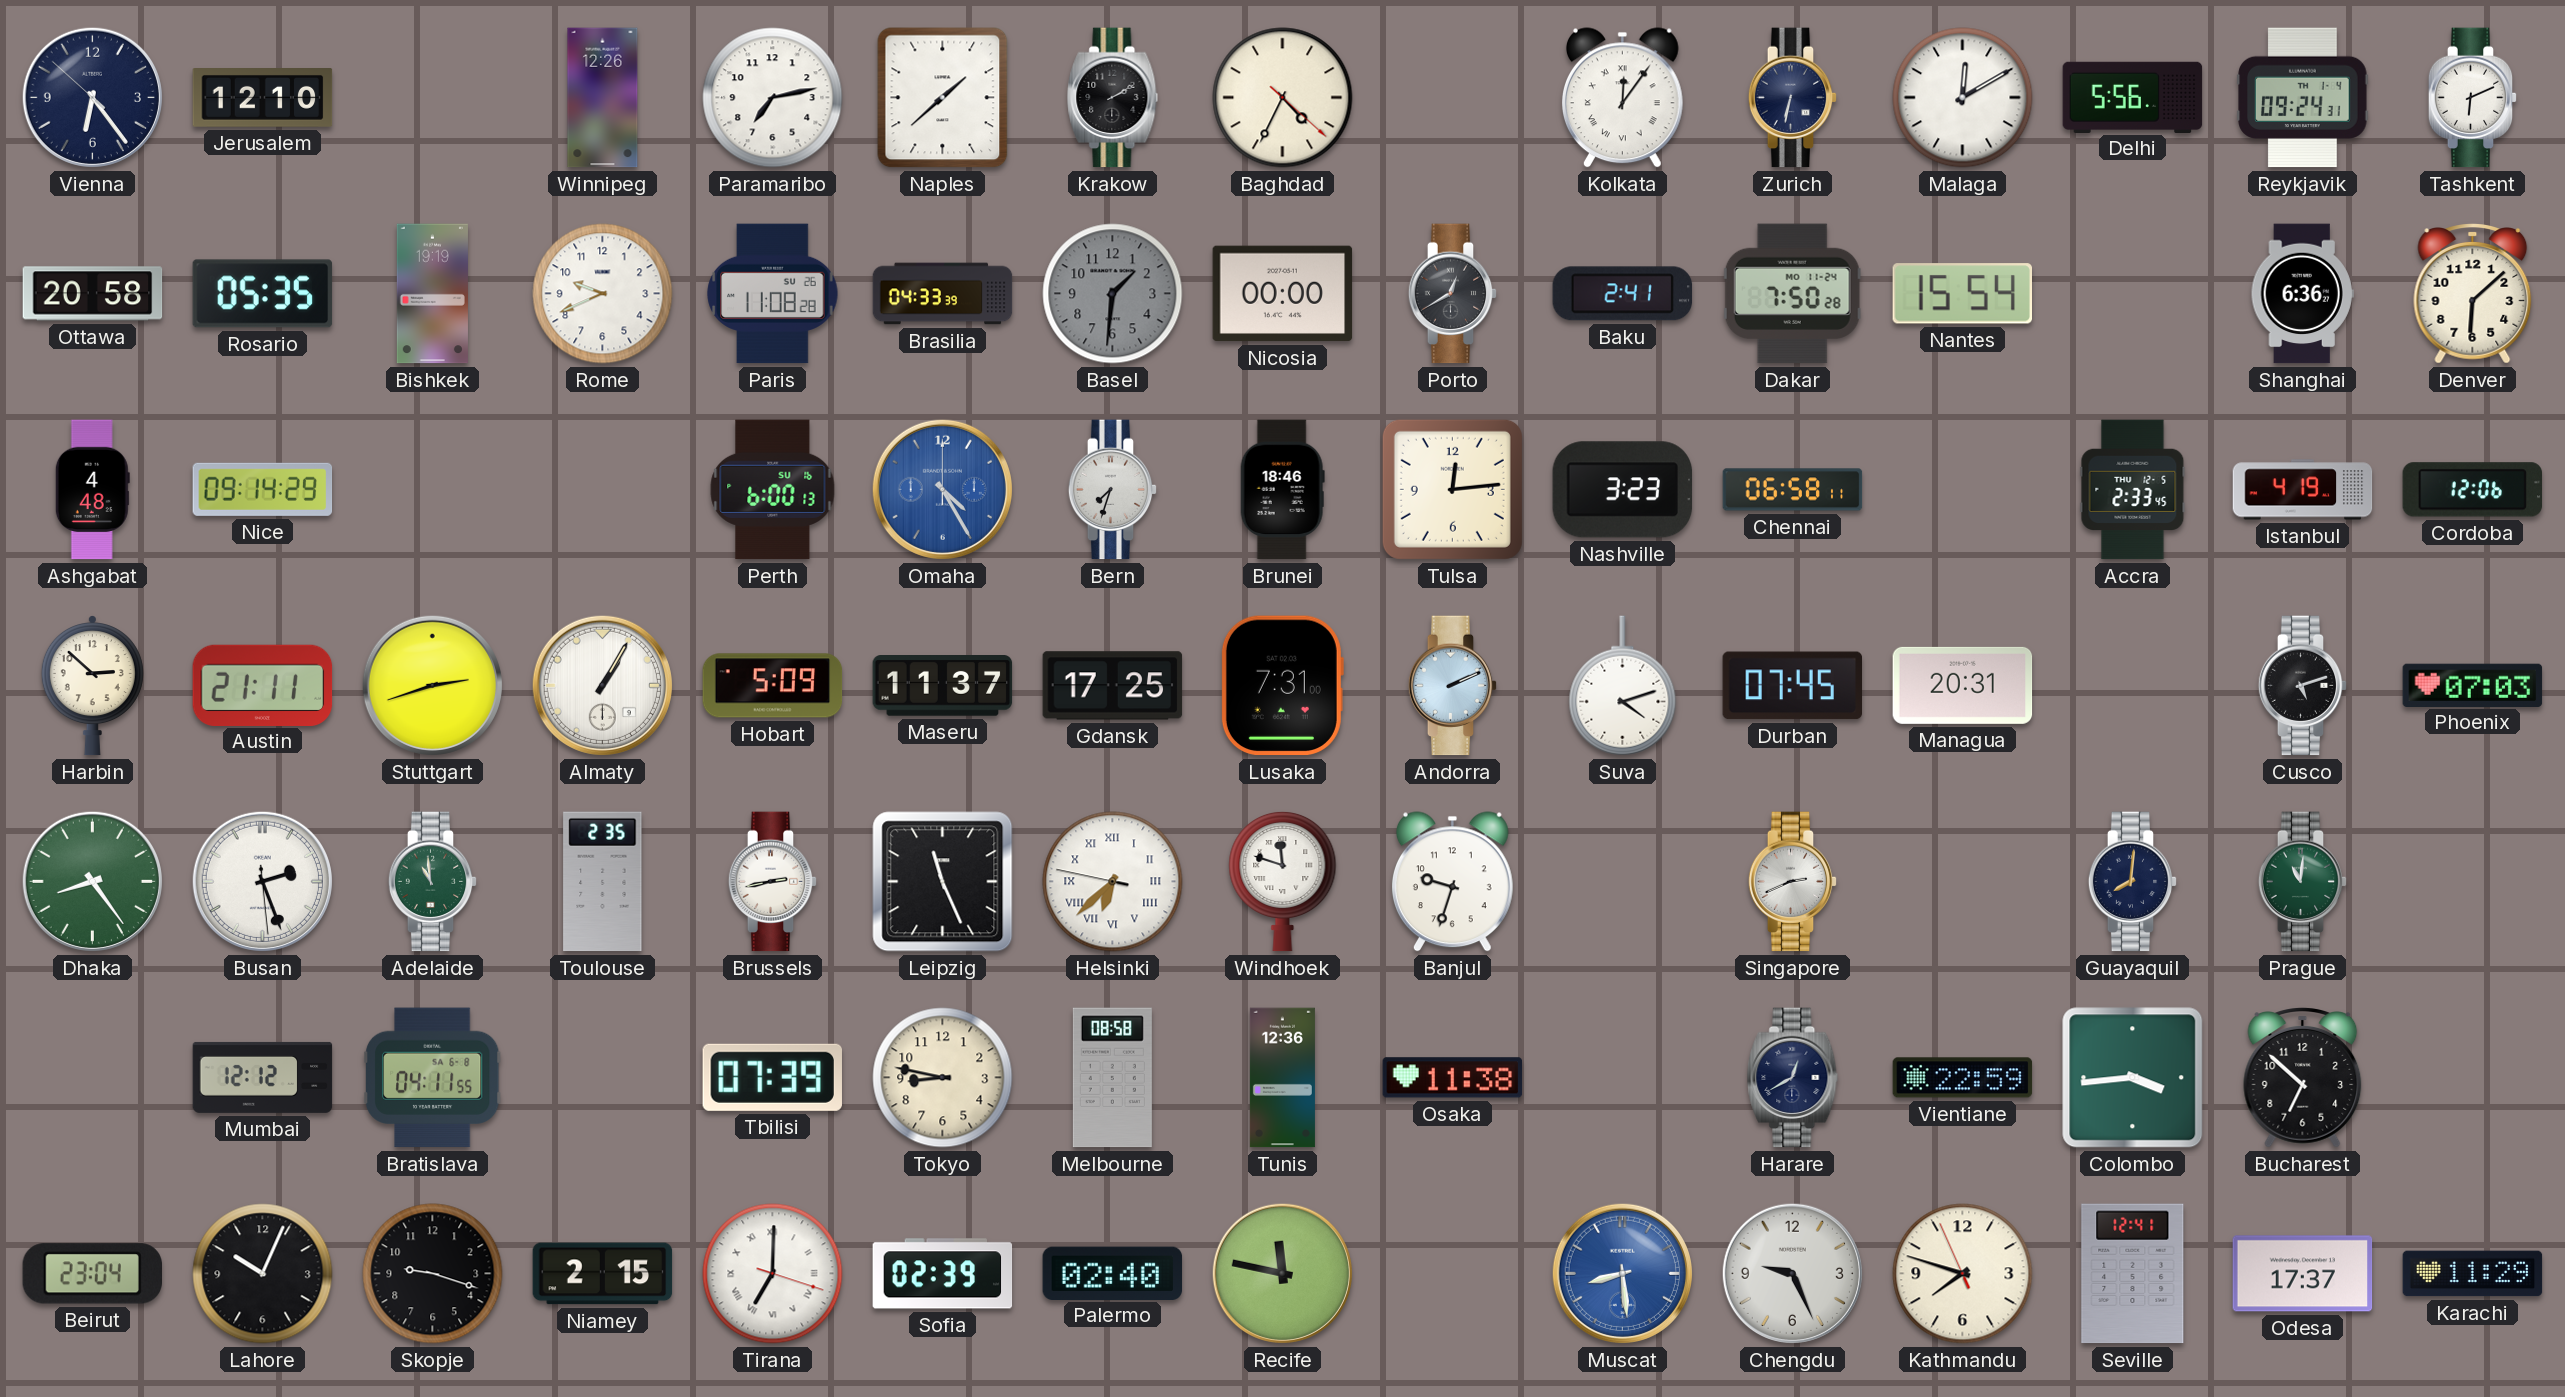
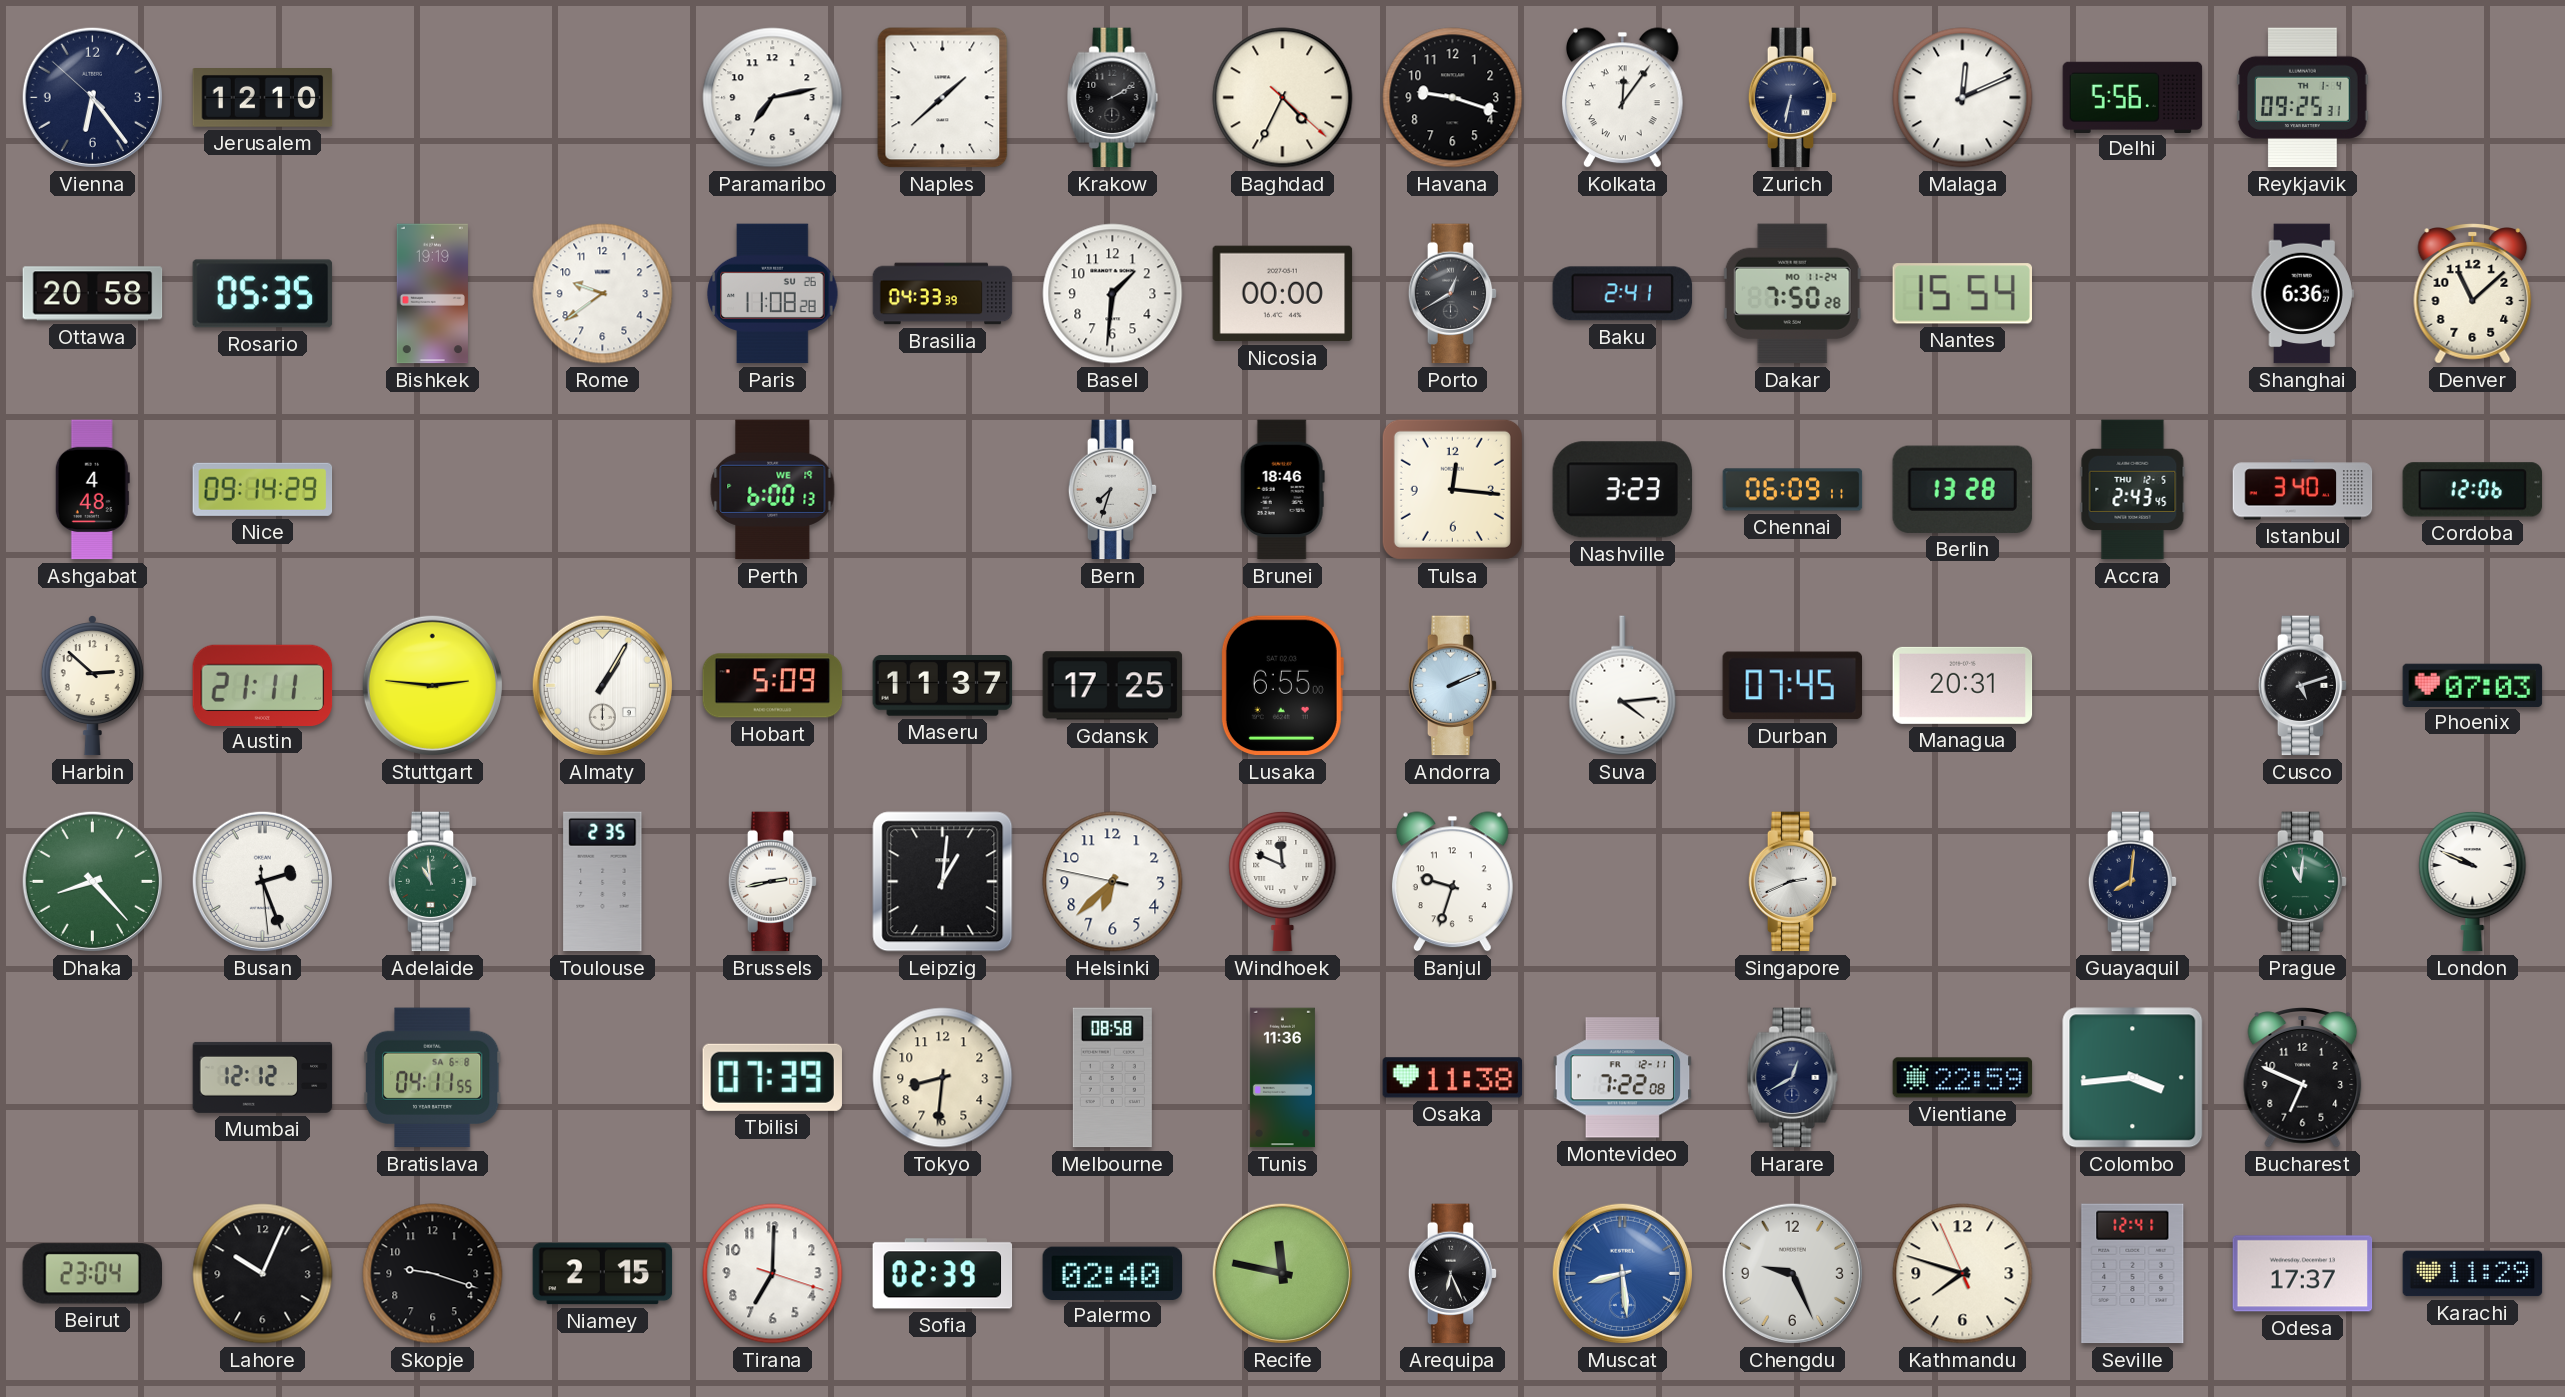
Winnipeg: 12:26 -> none
Havana: none -> 9:18
Malaga: 12:10 -> 12:11
Reykjavik: 09:24 -> 09:25
Tashkent: 6:11 -> none
Rome: 9:41 -> 9:39
Basel dial: grey -> white
Denver: 6:08 -> 11:08
Perth date: SU 16 -> WE 19
Omaha: 4:25 -> none
Tulsa: 12:14 -> 12:16
Chennai: 06:58 -> 06:09
Berlin: none -> 13:28
Accra: 2:33 -> 2:43
Istanbul: 4:19 -> 3:40
Stuttgart: 2:42 -> 2:46
Lusaka: 7:31 -> 6:55
Suva: 4:12 -> 4:14
Dhaka: 8:24 -> 8:23
Leipzig: 11:26 -> 1:01
Helsinki numerals: Roman -> Arabic
Windhoek: 11:48 -> 11:49
London: none -> 9:49
Tokyo: 8:47 -> 8:31
Tunis: 12:36 -> 11:36
Montevideo: none -> 7:22
Bucharest: 6:52 -> 6:49
Tirana numerals: Roman -> Arabic
Arequipa: none -> 6:26
